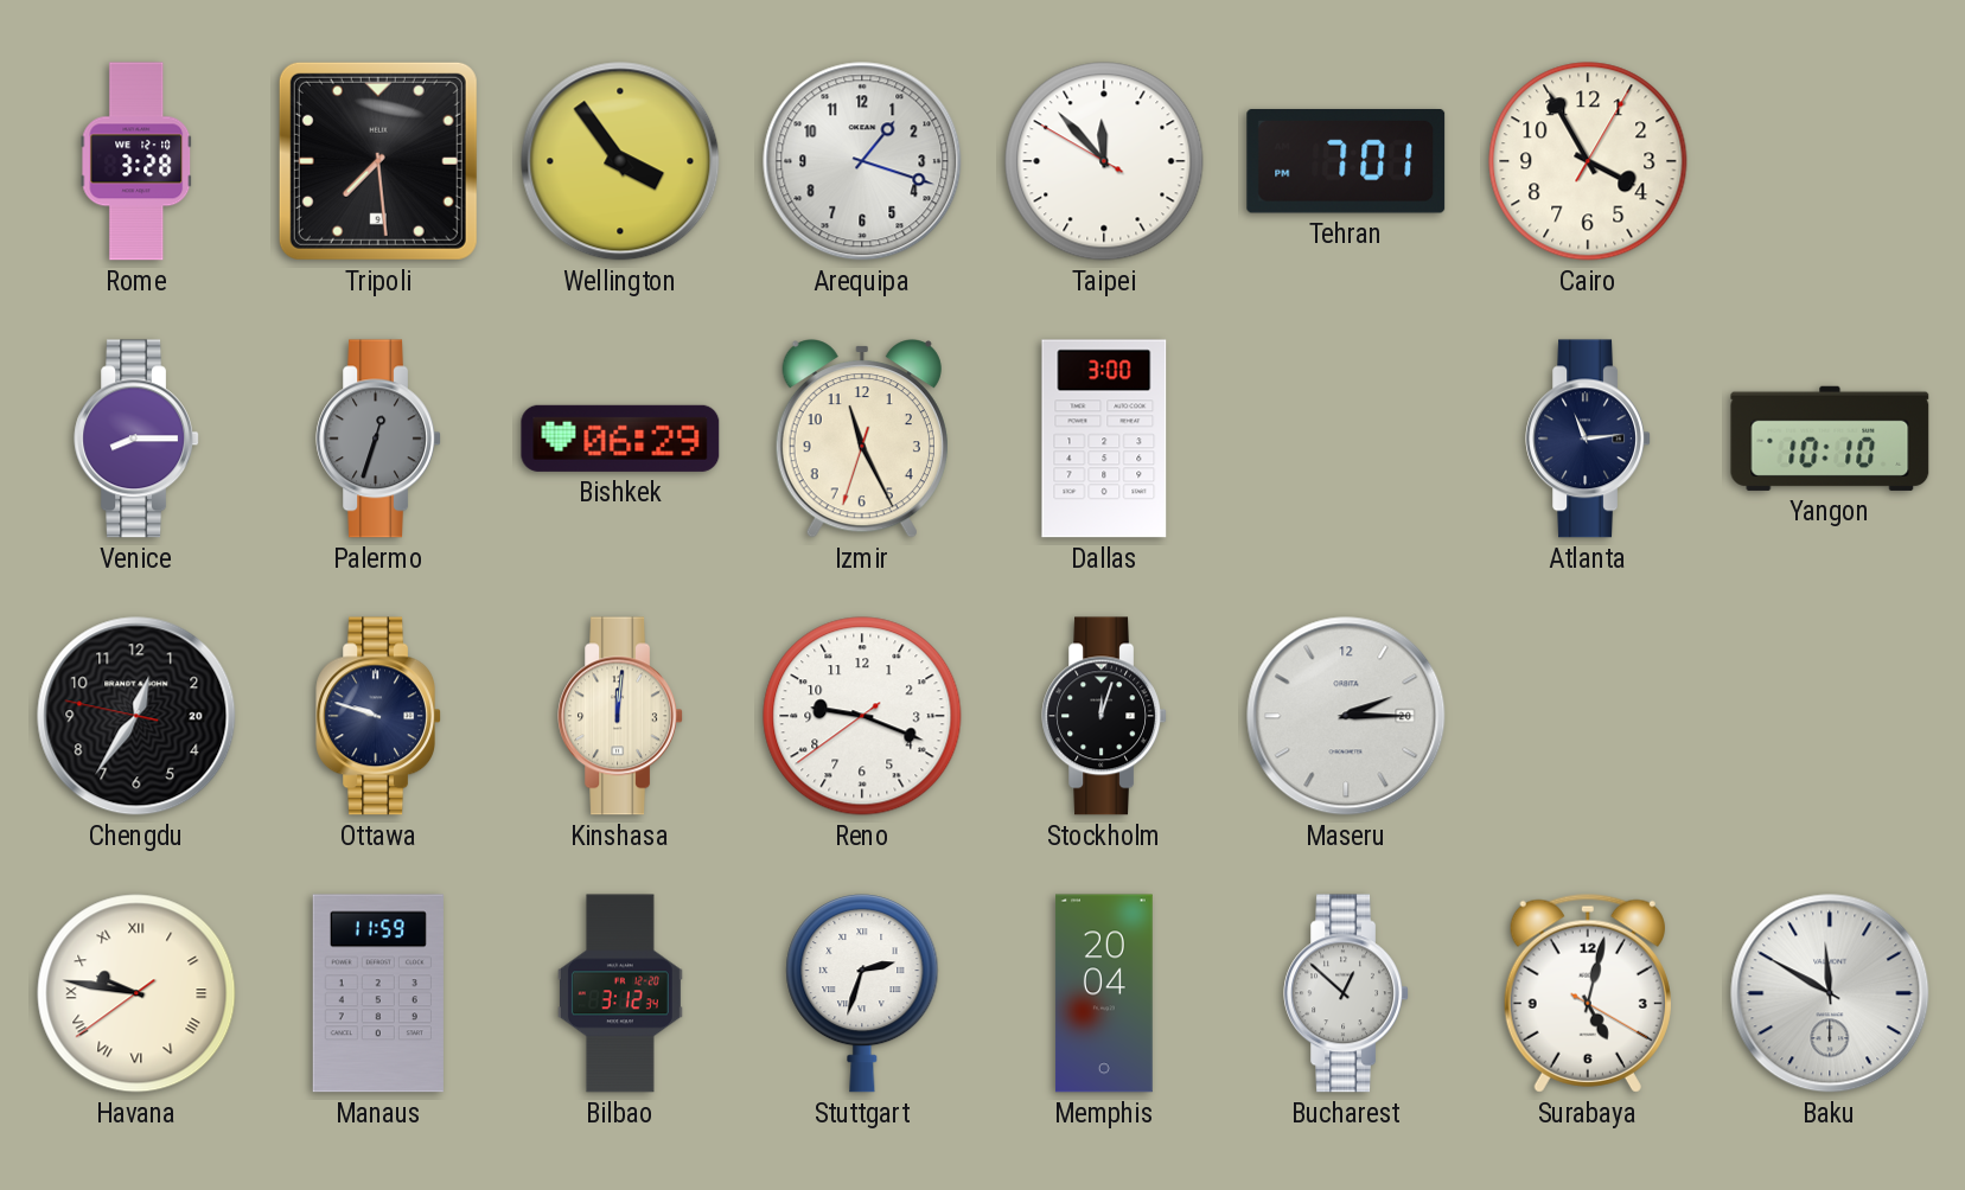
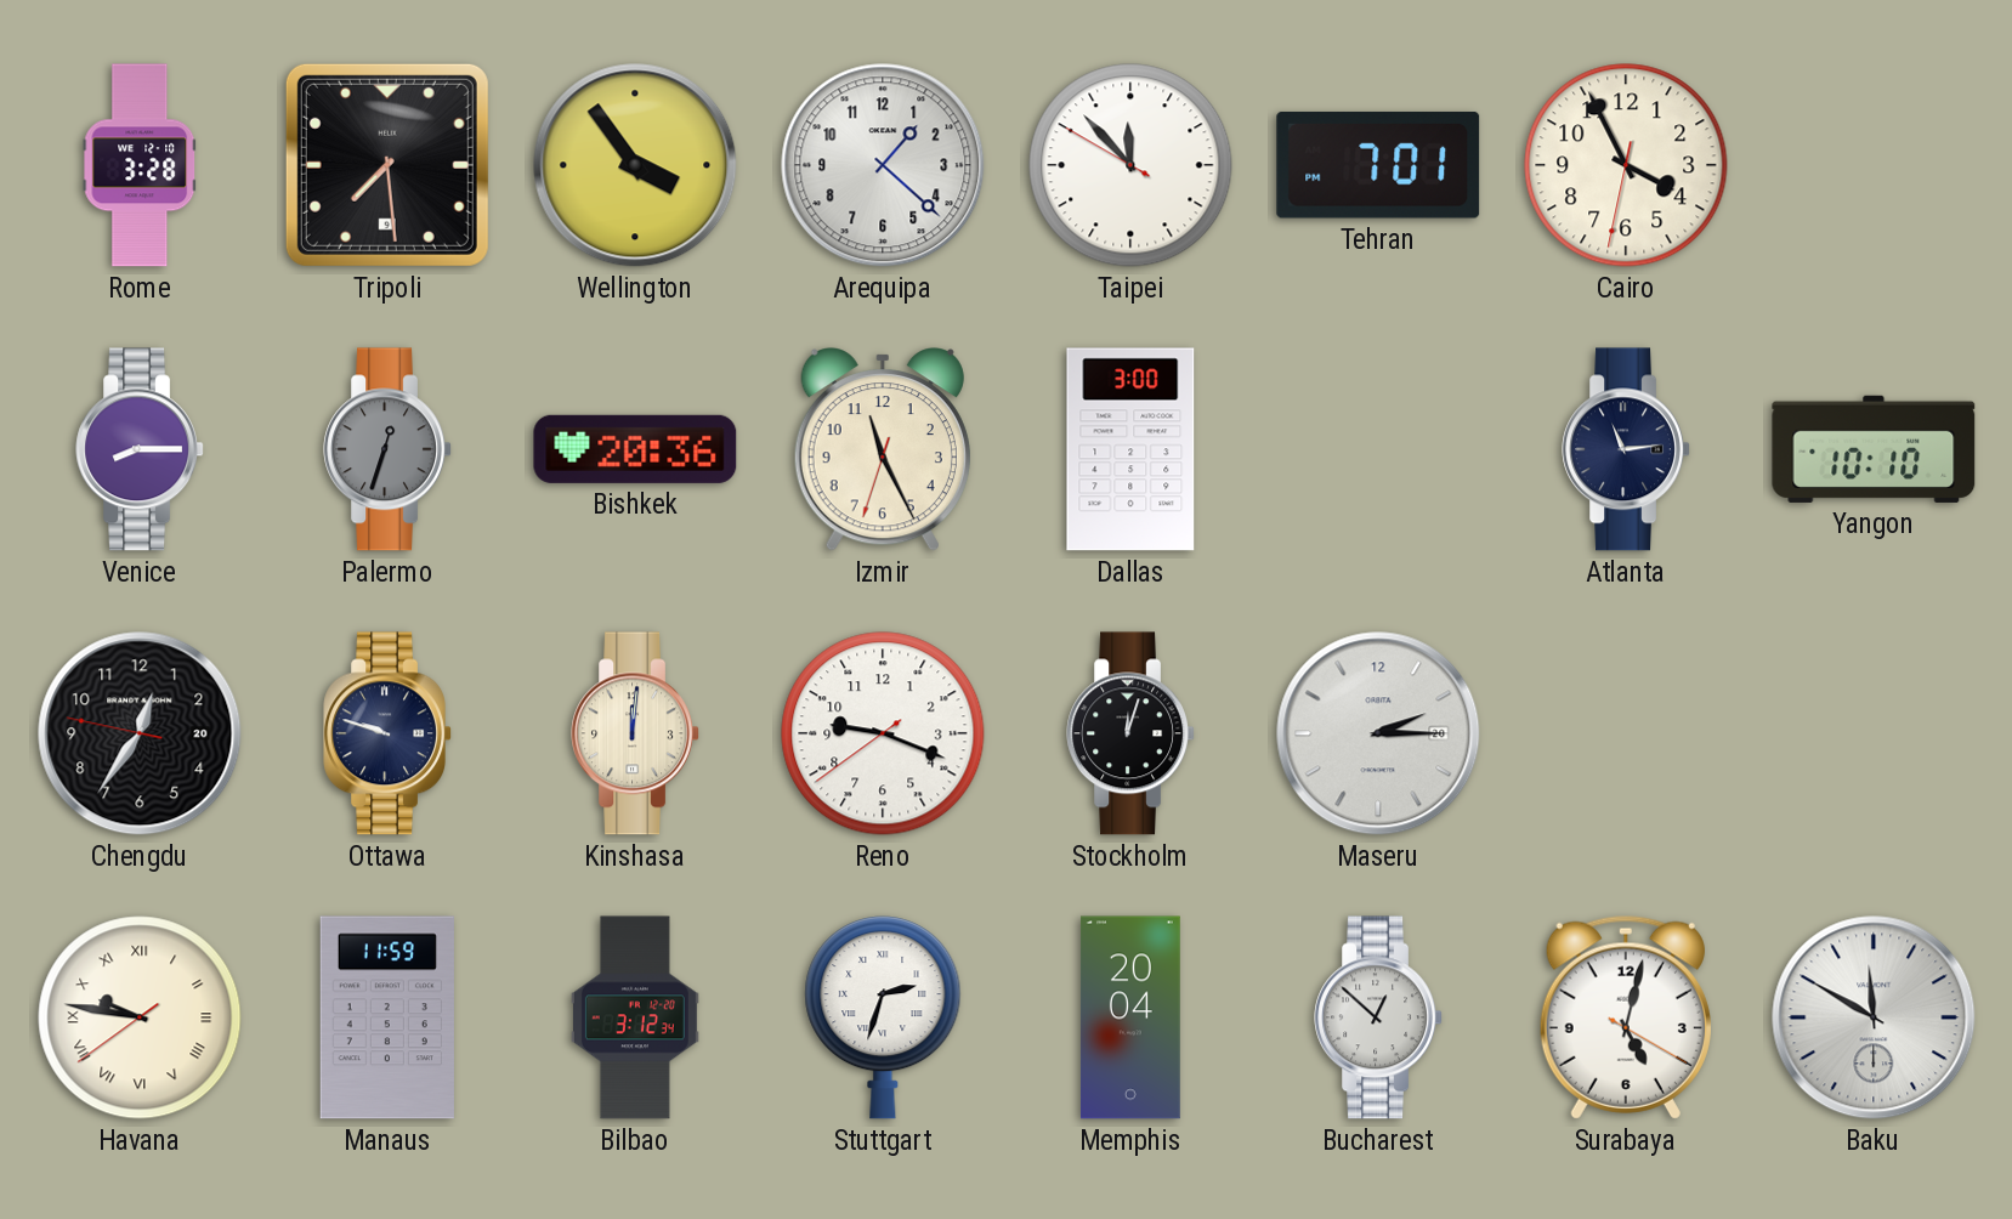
Arequipa: 1:18 -> 1:22
Cairo: 3:55:05 -> 3:55:32
Bishkek: 06:29 -> 20:36
